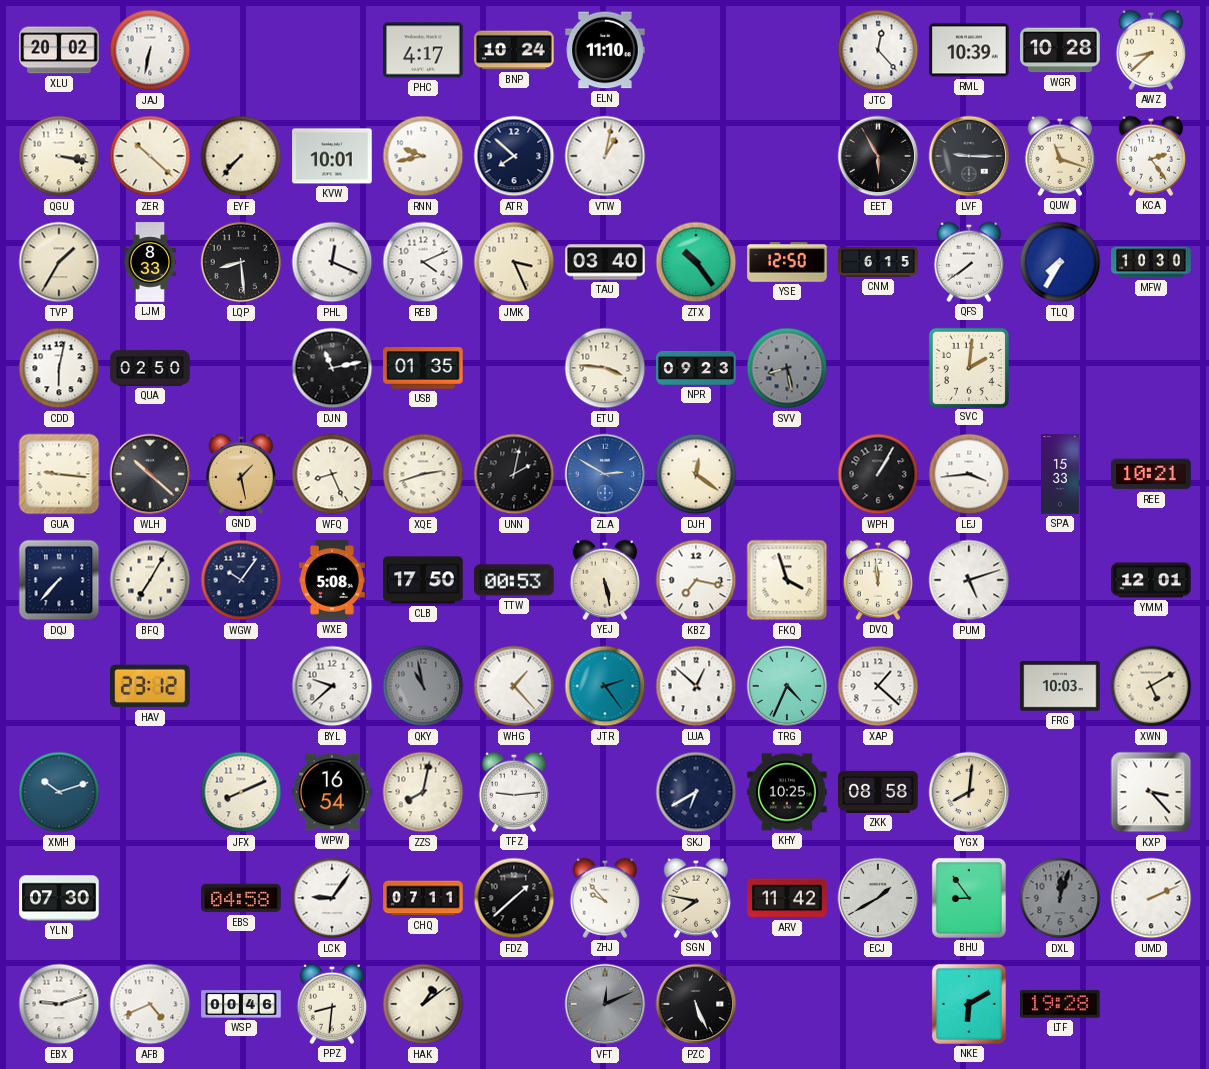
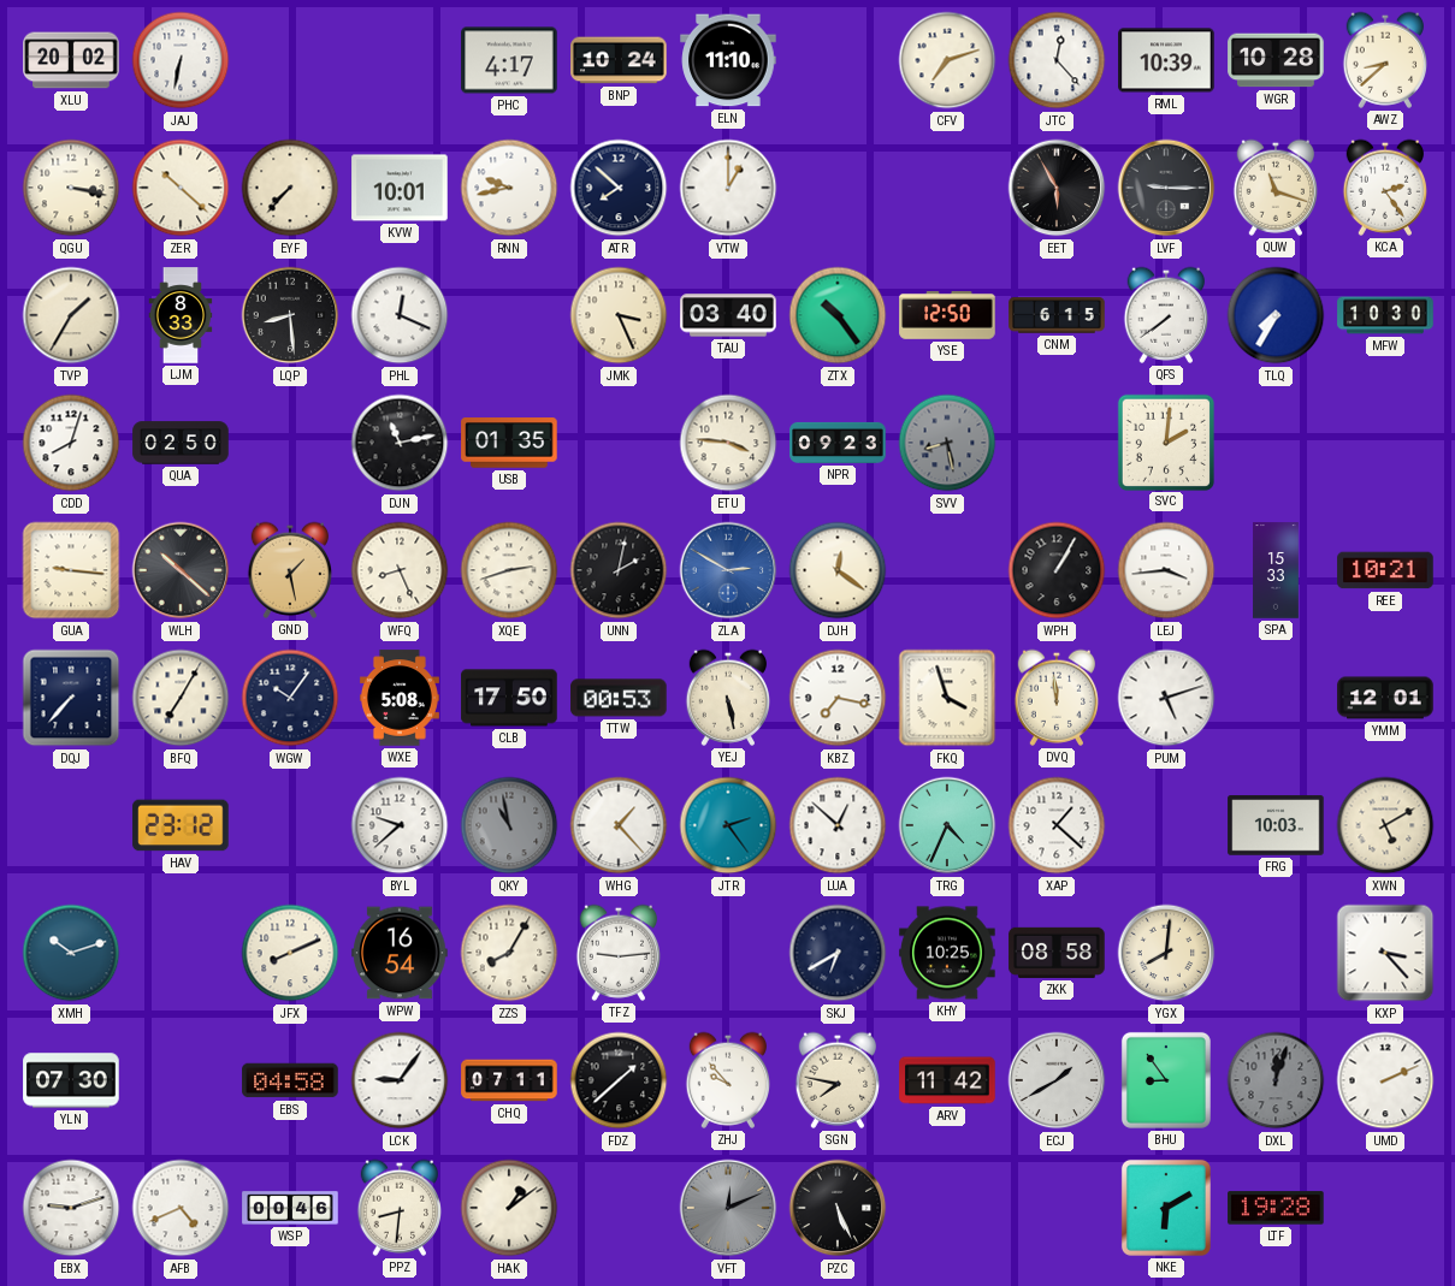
CFV: none -> 7:12
VTW: 1:02 -> 1:00
REB: 4:11 -> none
CDD: 6:02 -> 8:03
ZZS: 8:02 -> 8:05
